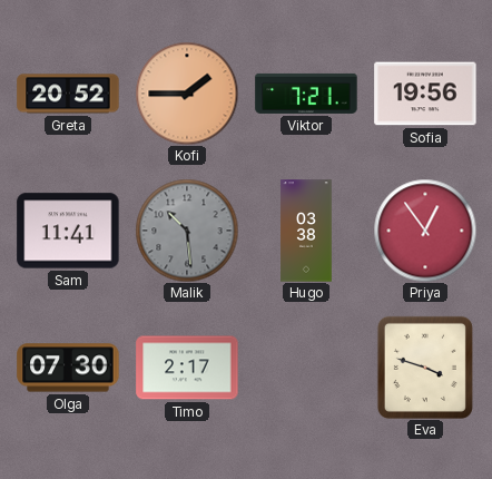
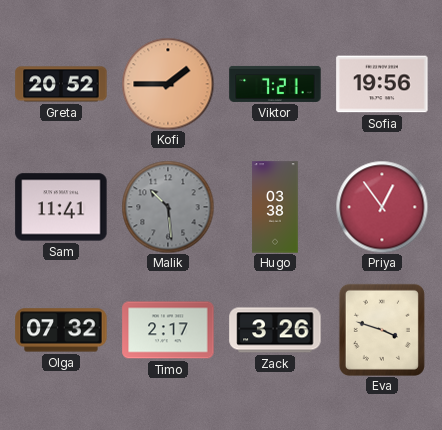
Olga: 07:30 -> 07:32
Zack: none -> 3:26
